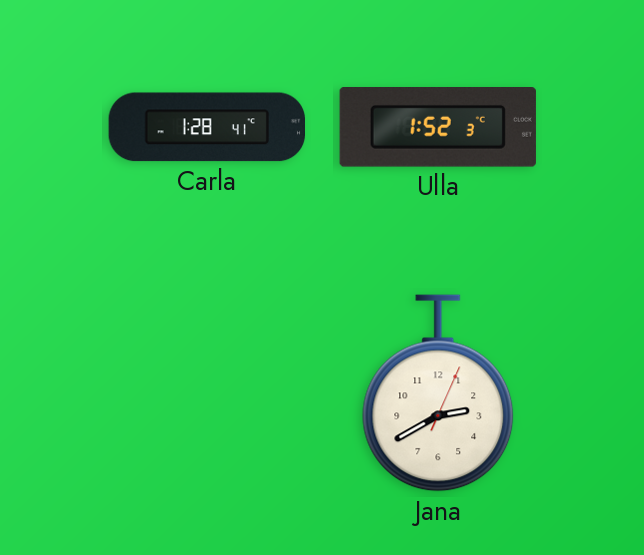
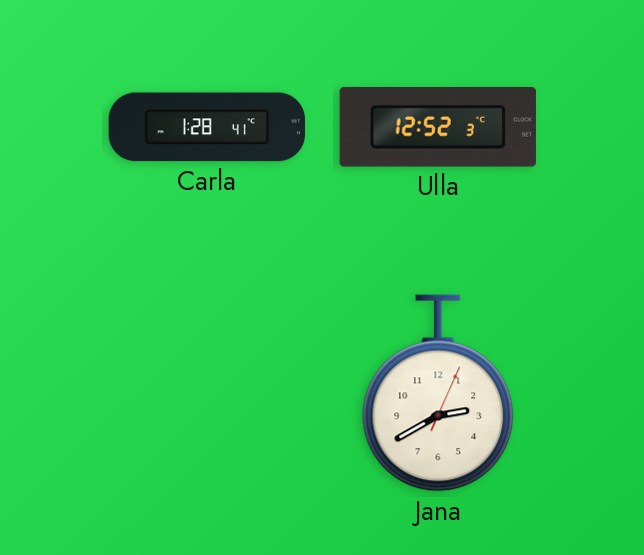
Ulla: 1:52 -> 12:52
